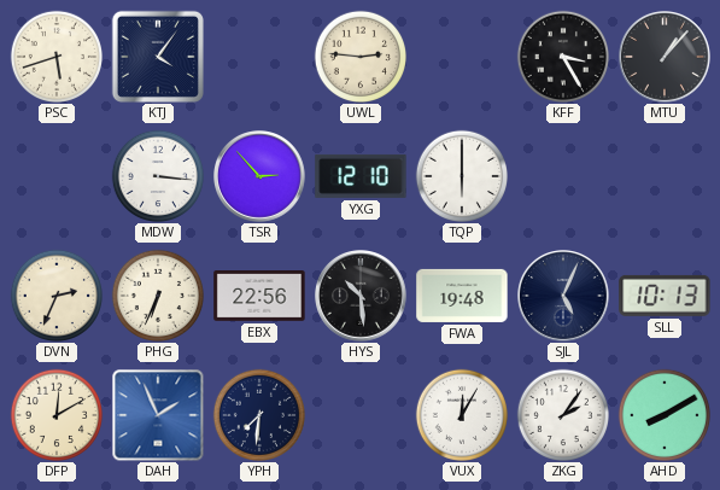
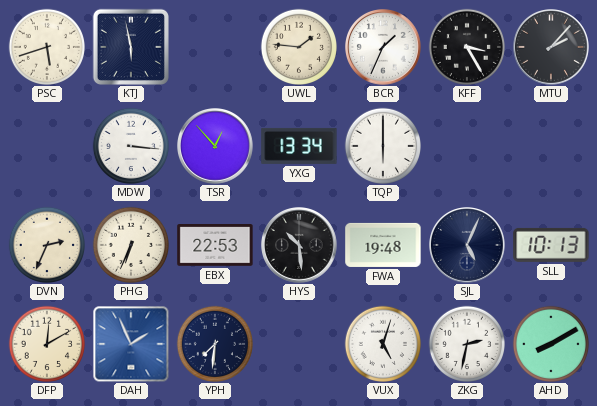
KTJ: 4:06 -> 5:58
UWL: 2:46 -> 1:46
BCR: none -> 1:34
MTU: 1:07 -> 2:07
TSR: 2:53 -> 12:53
YXG: 12:10 -> 13:34
EBX: 22:56 -> 22:53
VUX: 12:05 -> 5:03
ZKG: 2:06 -> 2:32
